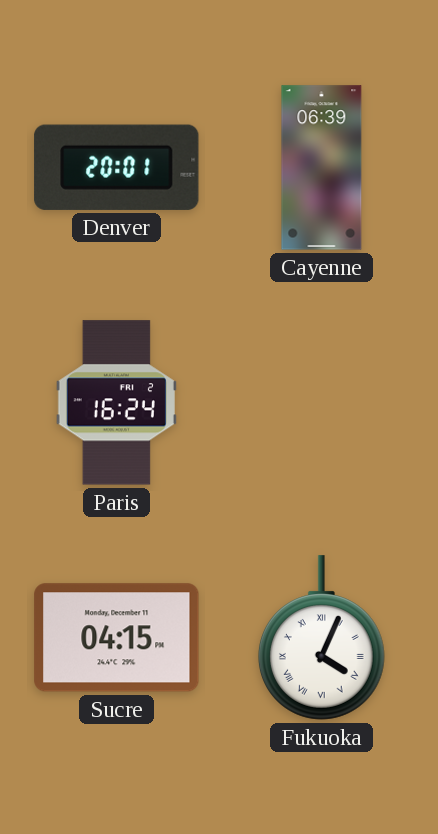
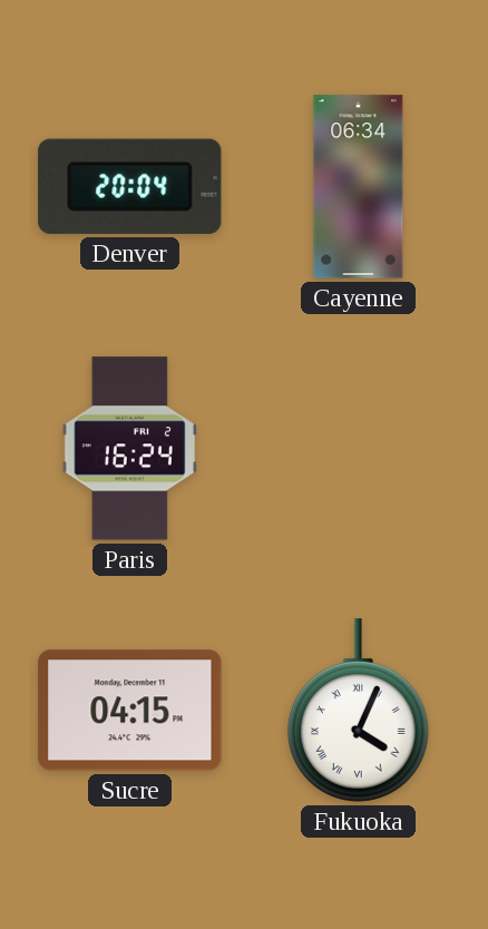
Denver: 20:01 -> 20:04
Cayenne: 06:39 -> 06:34
